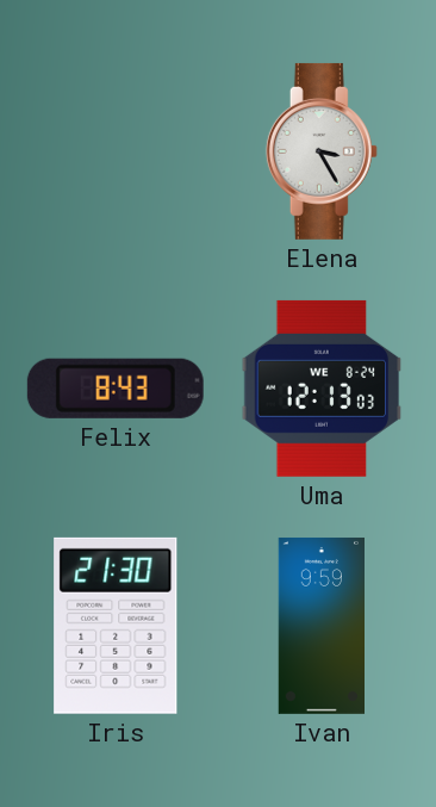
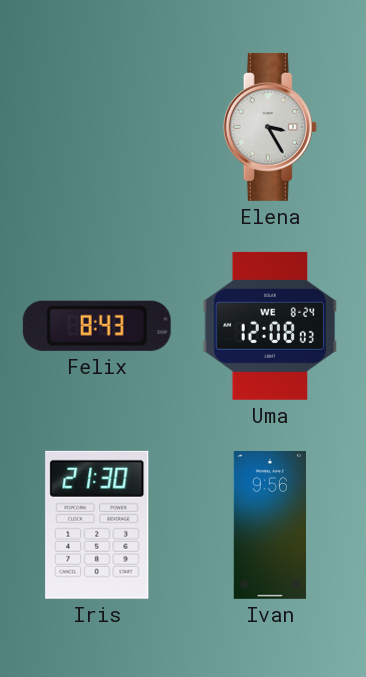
Uma: 12:13 -> 12:08
Ivan: 9:59 -> 9:56
